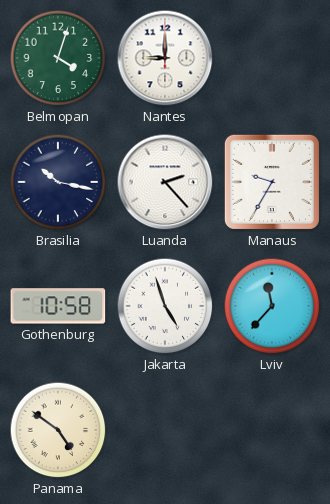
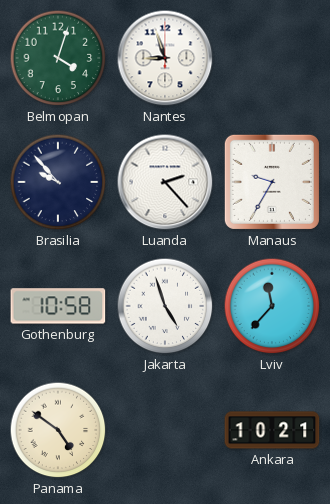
Nantes: 9:00 -> 8:57
Brasilia: 10:17 -> 9:53
Ankara: none -> 10:21
